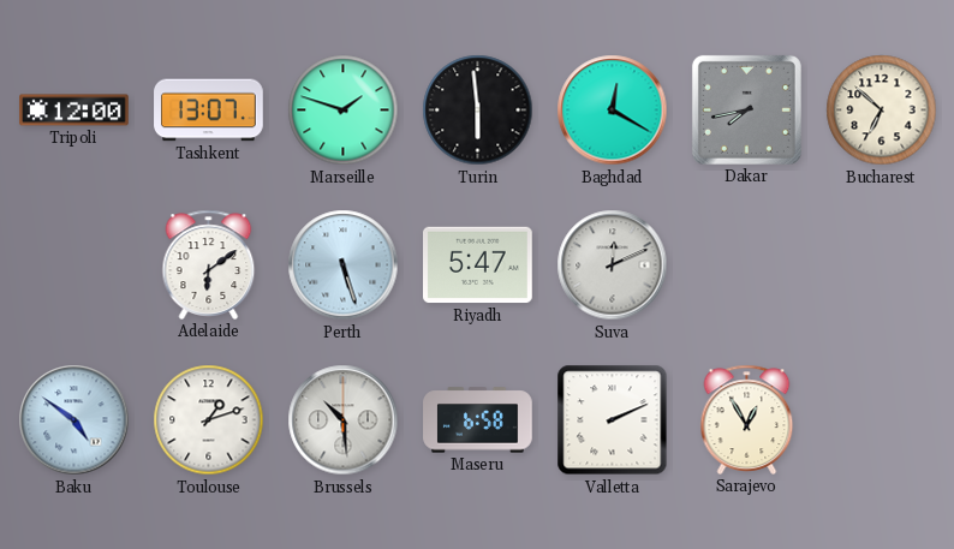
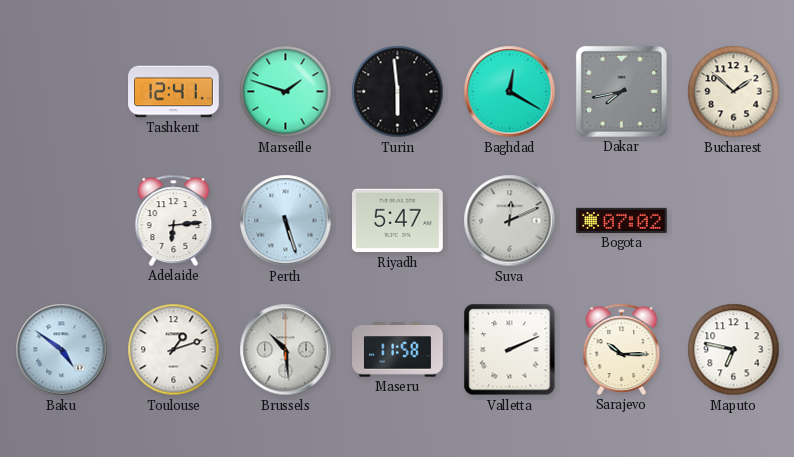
Tripoli: 12:00 -> none
Tashkent: 13:07 -> 12:41
Bucharest: 6:52 -> 1:52
Adelaide: 6:09 -> 6:14
Bogota: none -> 07:02
Maseru: 6:58 -> 11:58
Sarajevo: 12:55 -> 10:15
Maputo: none -> 6:47
